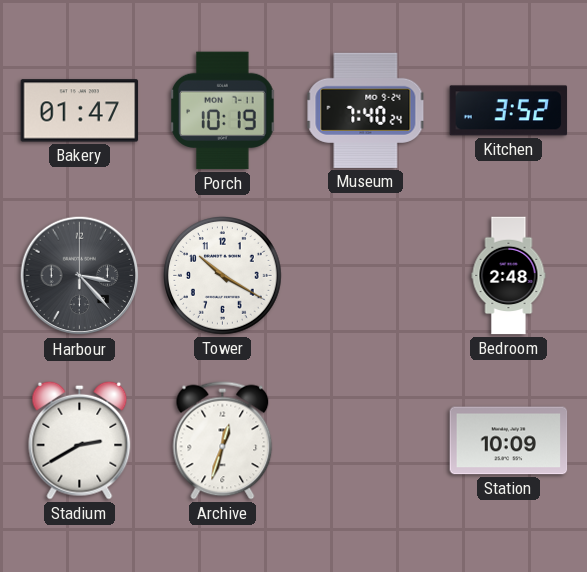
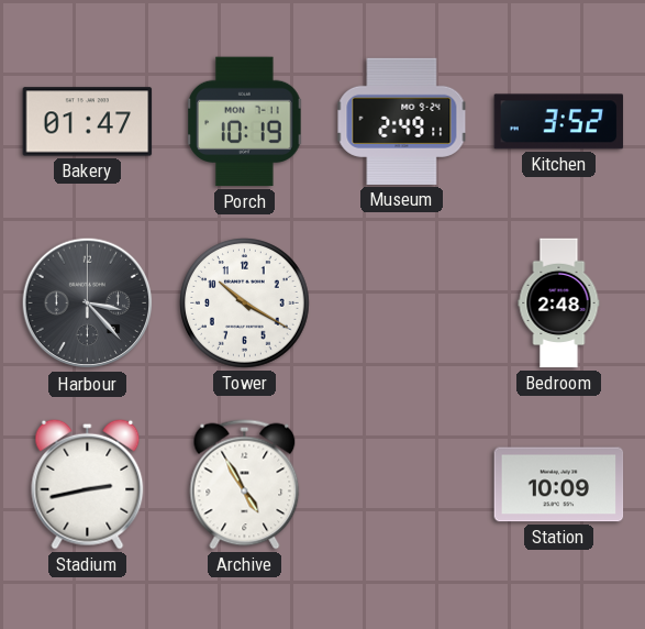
Museum: 7:40 -> 2:49
Stadium: 2:40 -> 2:43
Archive: 12:33 -> 4:55
